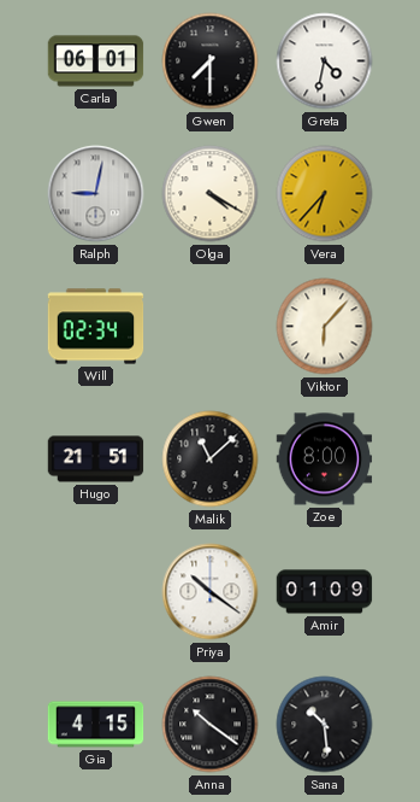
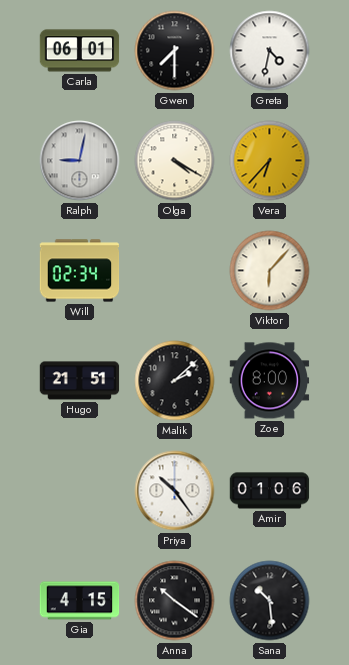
Malik: 11:08 -> 2:08
Priya: 10:21 -> 10:24
Amir: 01:09 -> 01:06
